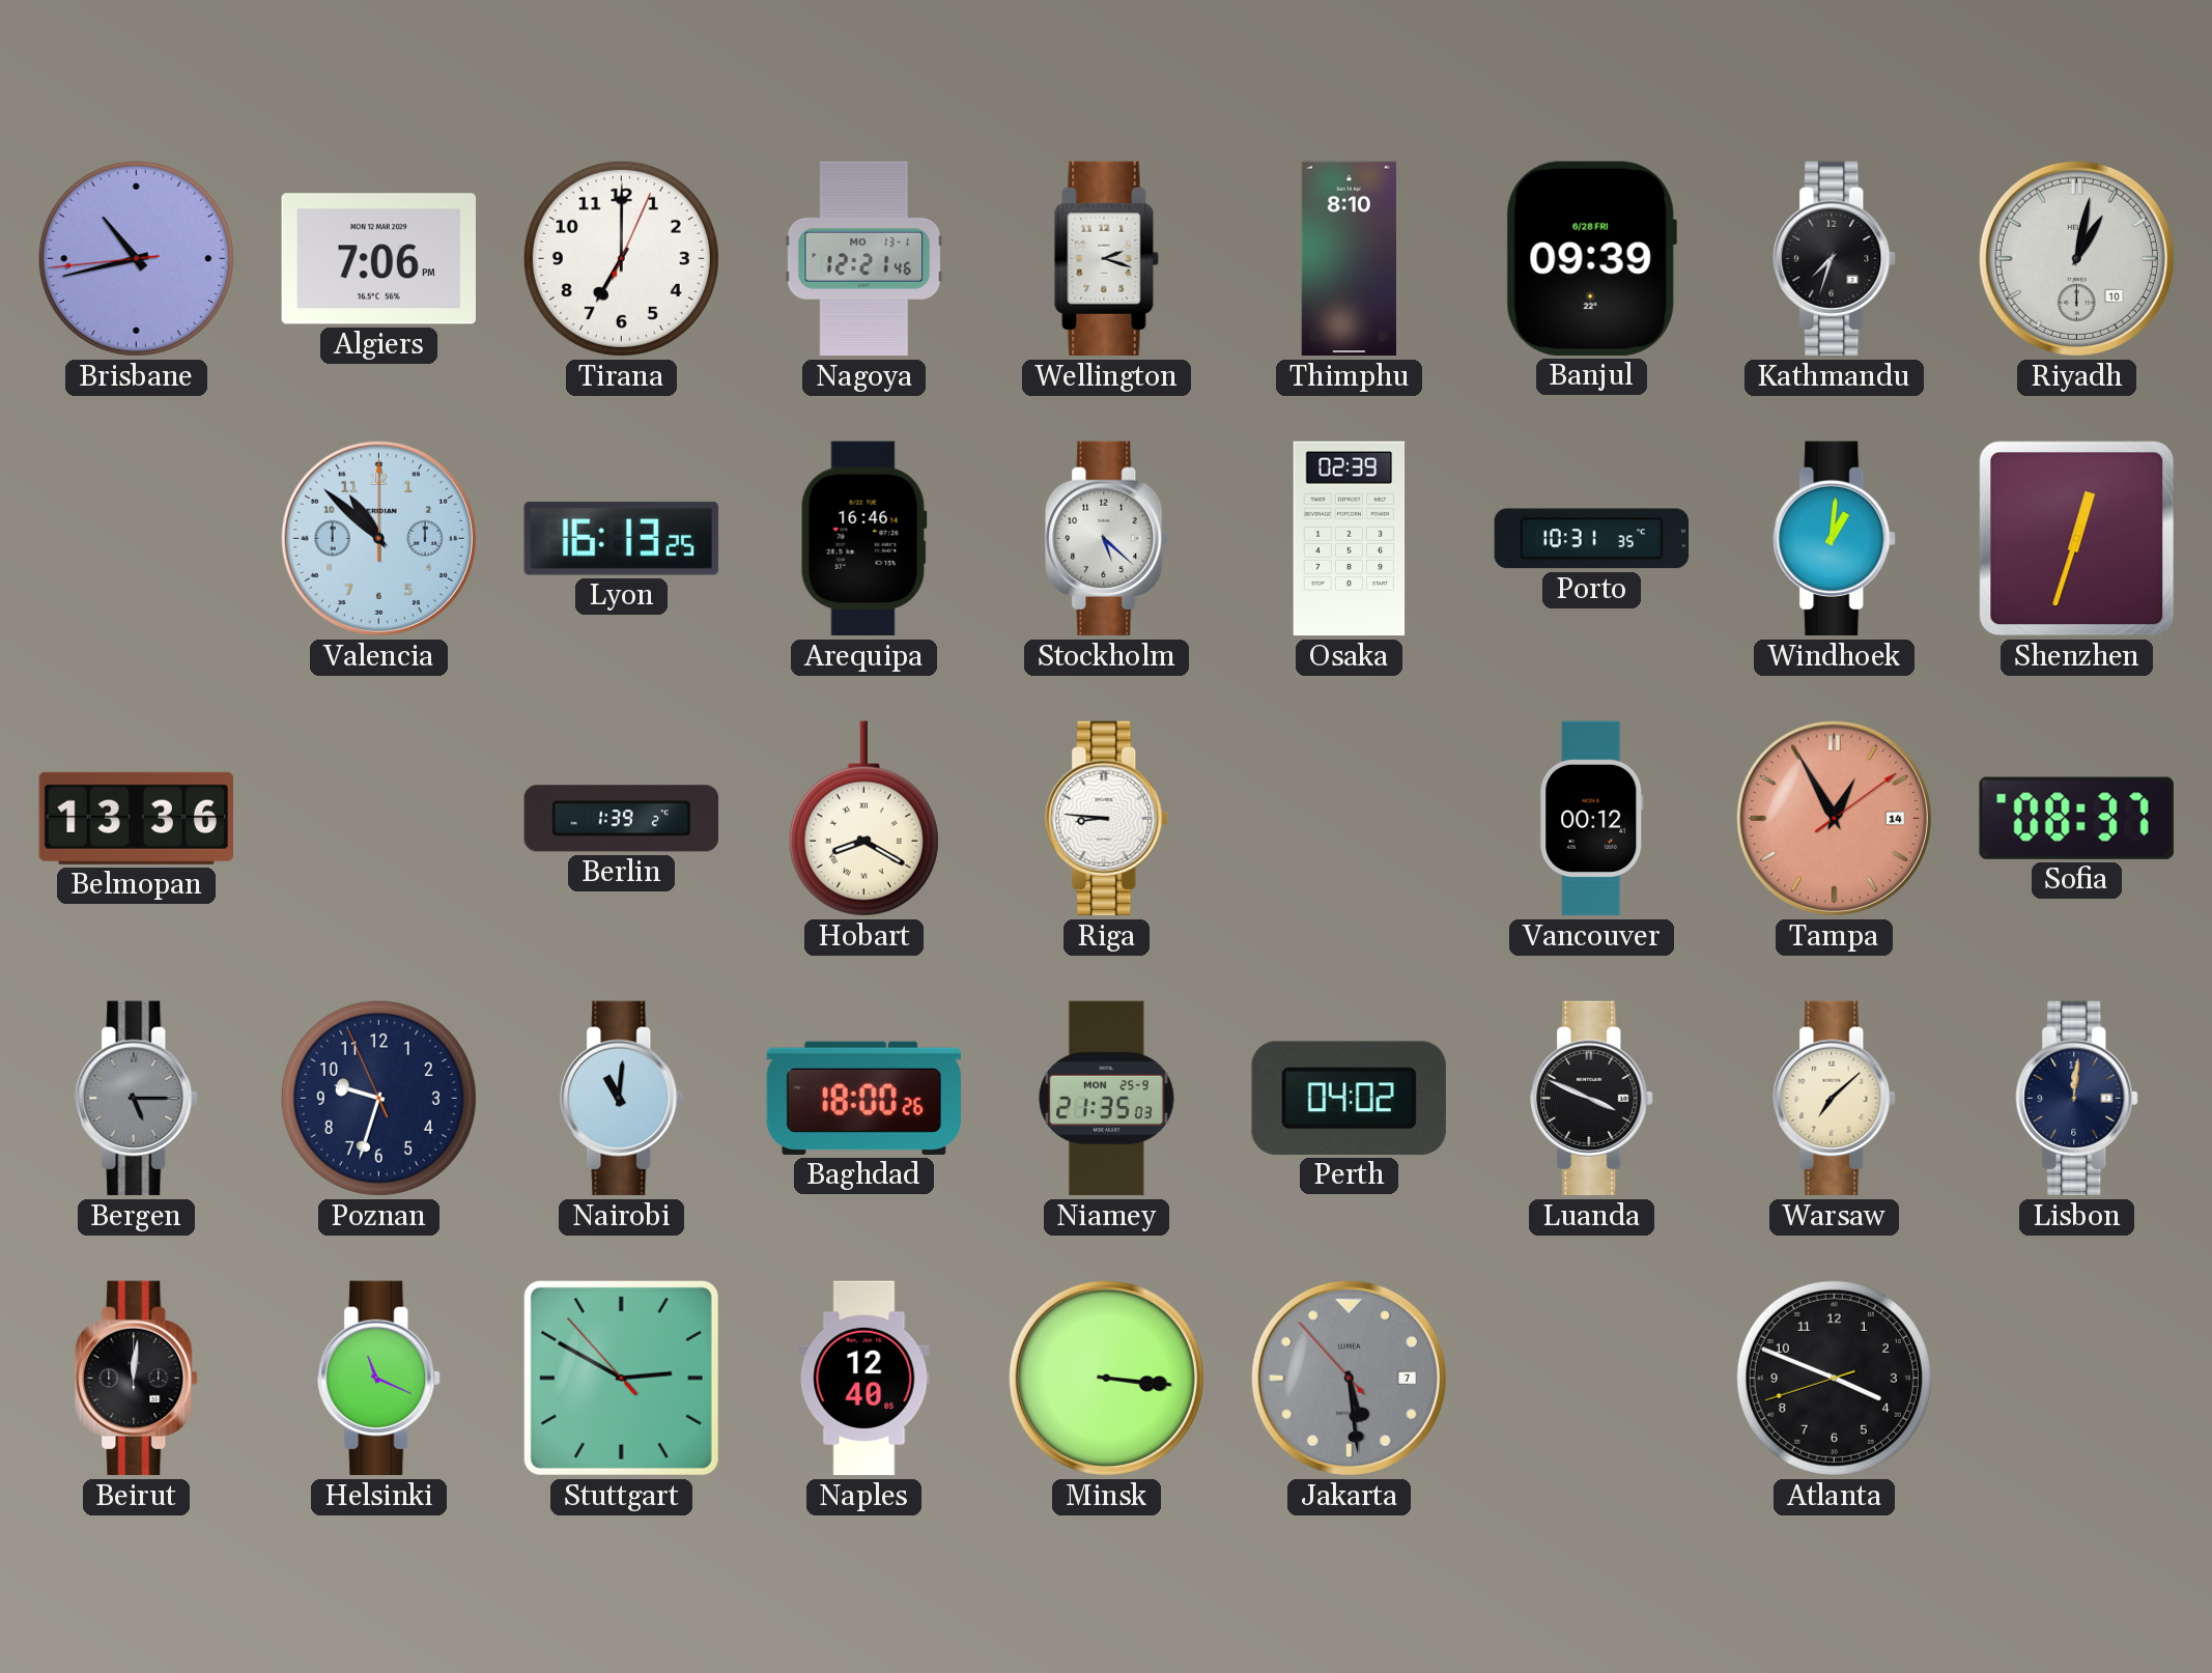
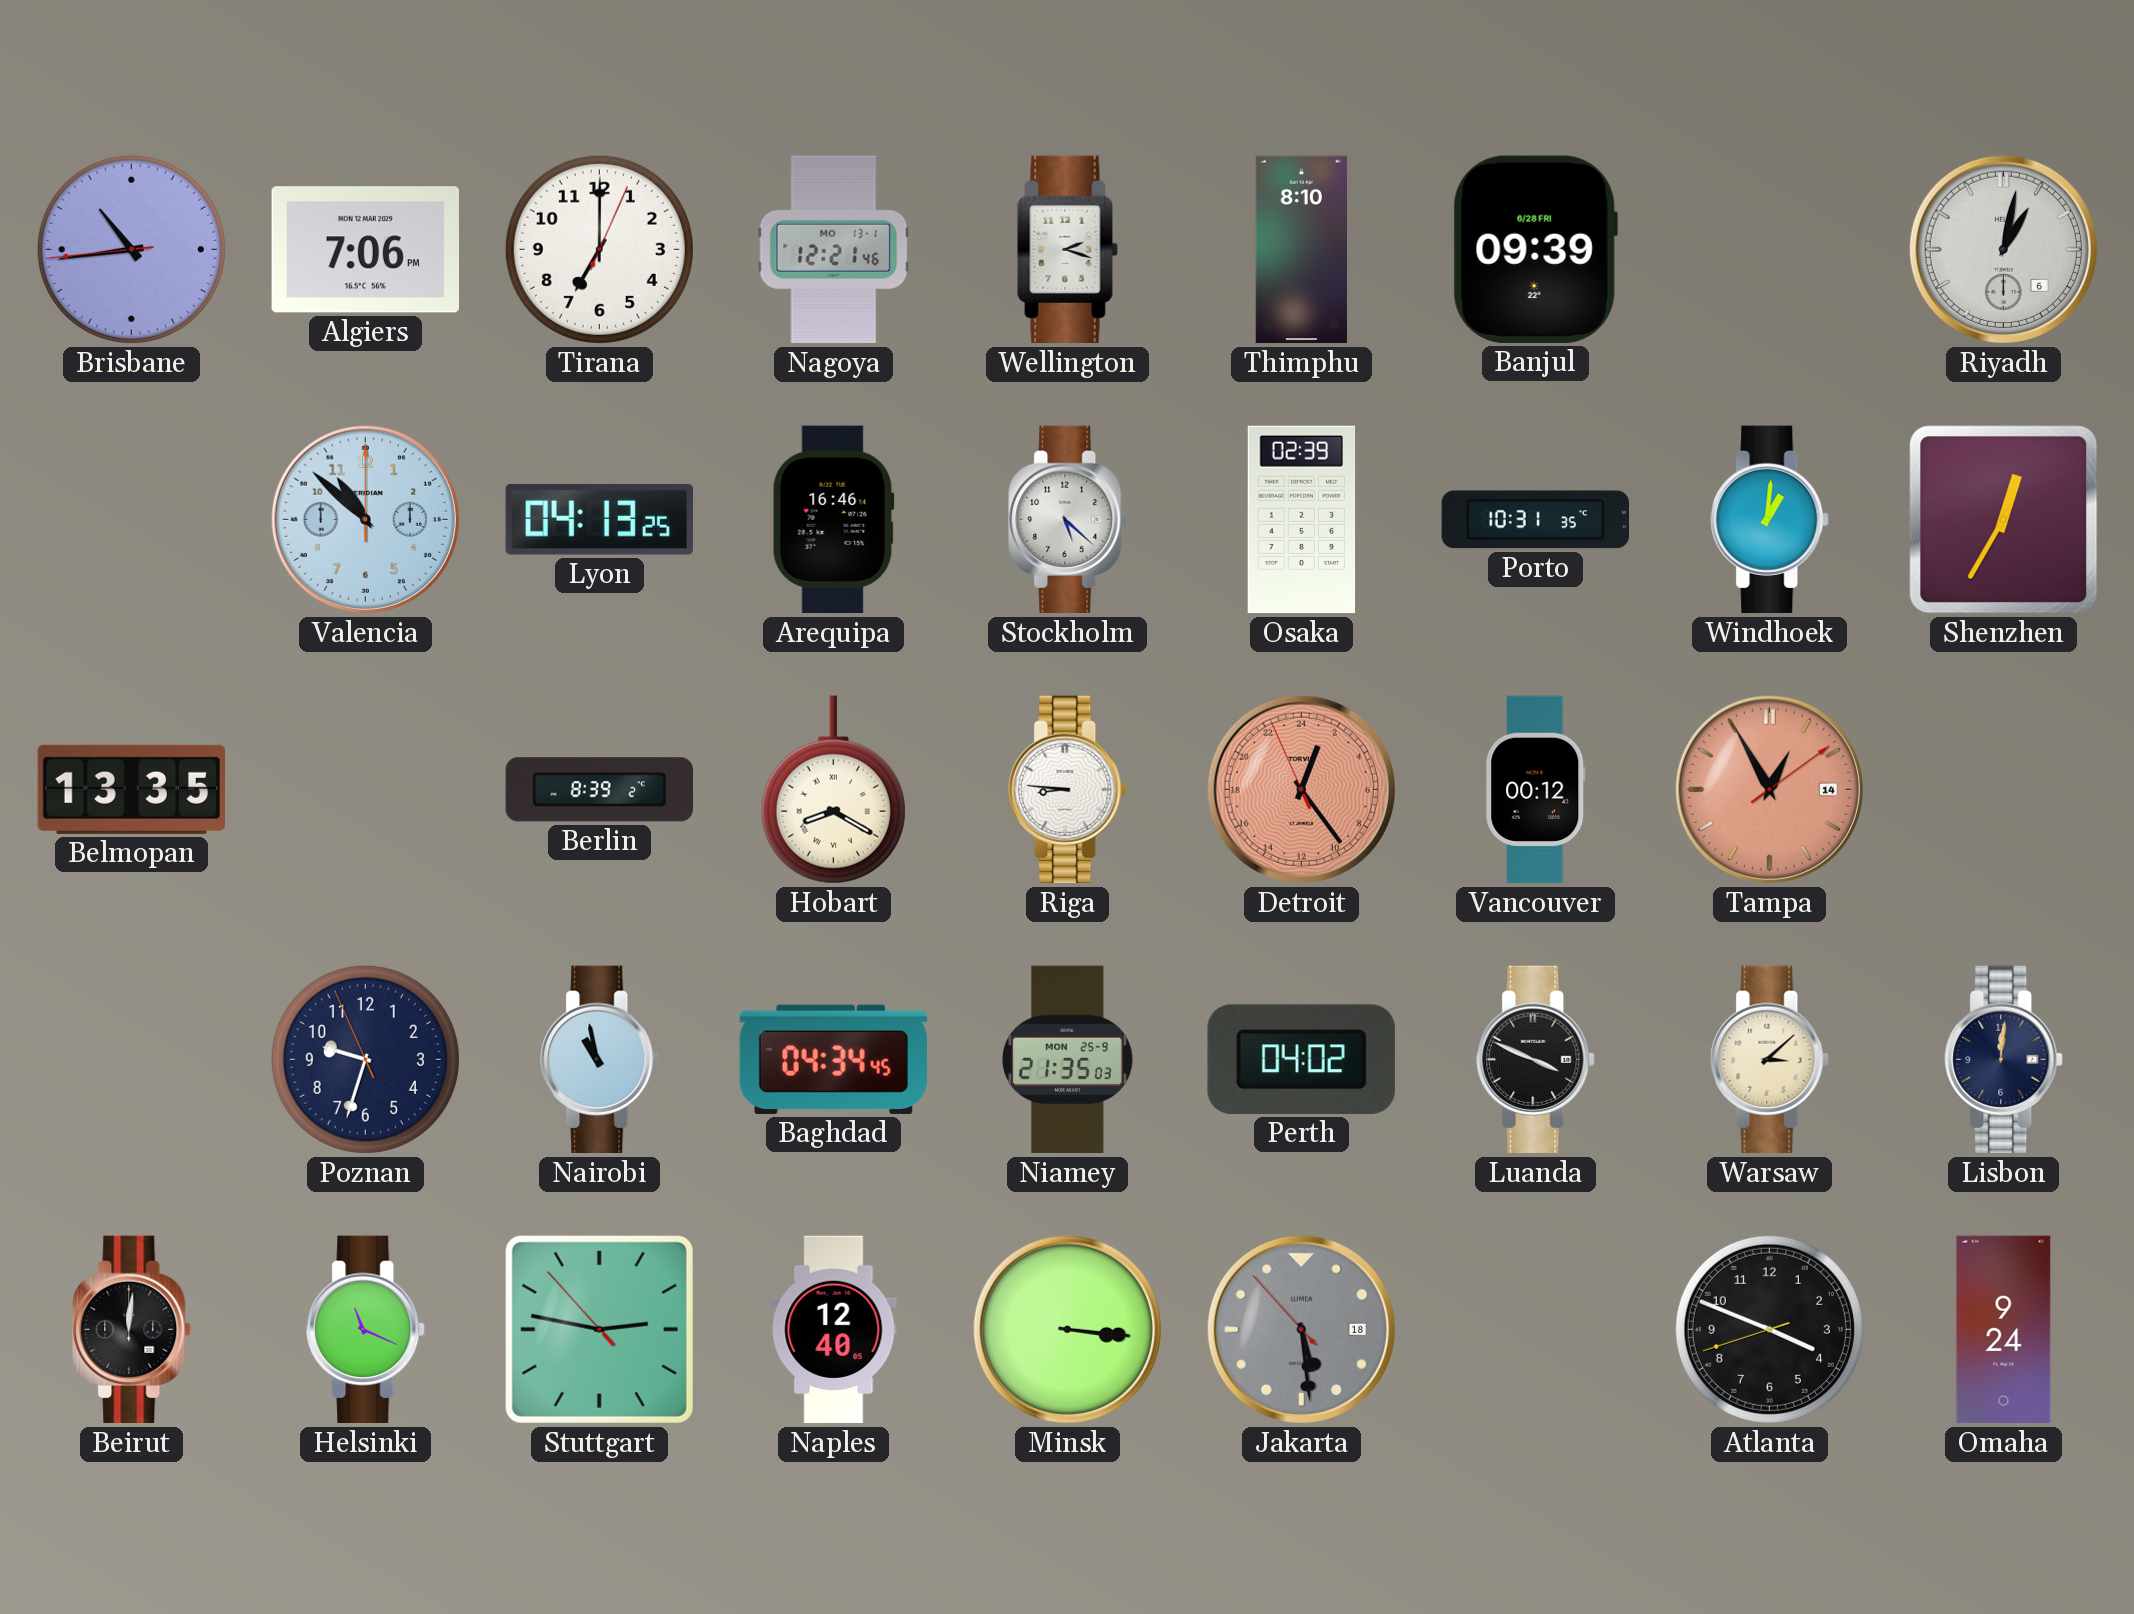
Brisbane: 10:42 -> 10:43
Kathmandu: 7:33 -> none
Riyadh date: 10 -> 6
Lyon: 16:13 -> 04:13
Shenzhen: 12:33 -> 12:35
Belmopan: 13:36 -> 13:35
Berlin: 1:39 -> 8:39
Detroit: none -> 1:23
Sofia: 08:37 -> none
Bergen: 5:15 -> none
Nairobi: 11:01 -> 10:58
Baghdad: 18:00 -> 04:34
Warsaw: 7:08 -> 3:08
Stuttgart: 2:49 -> 2:46
Jakarta date: 7 -> 18
Omaha: none -> 9:24
